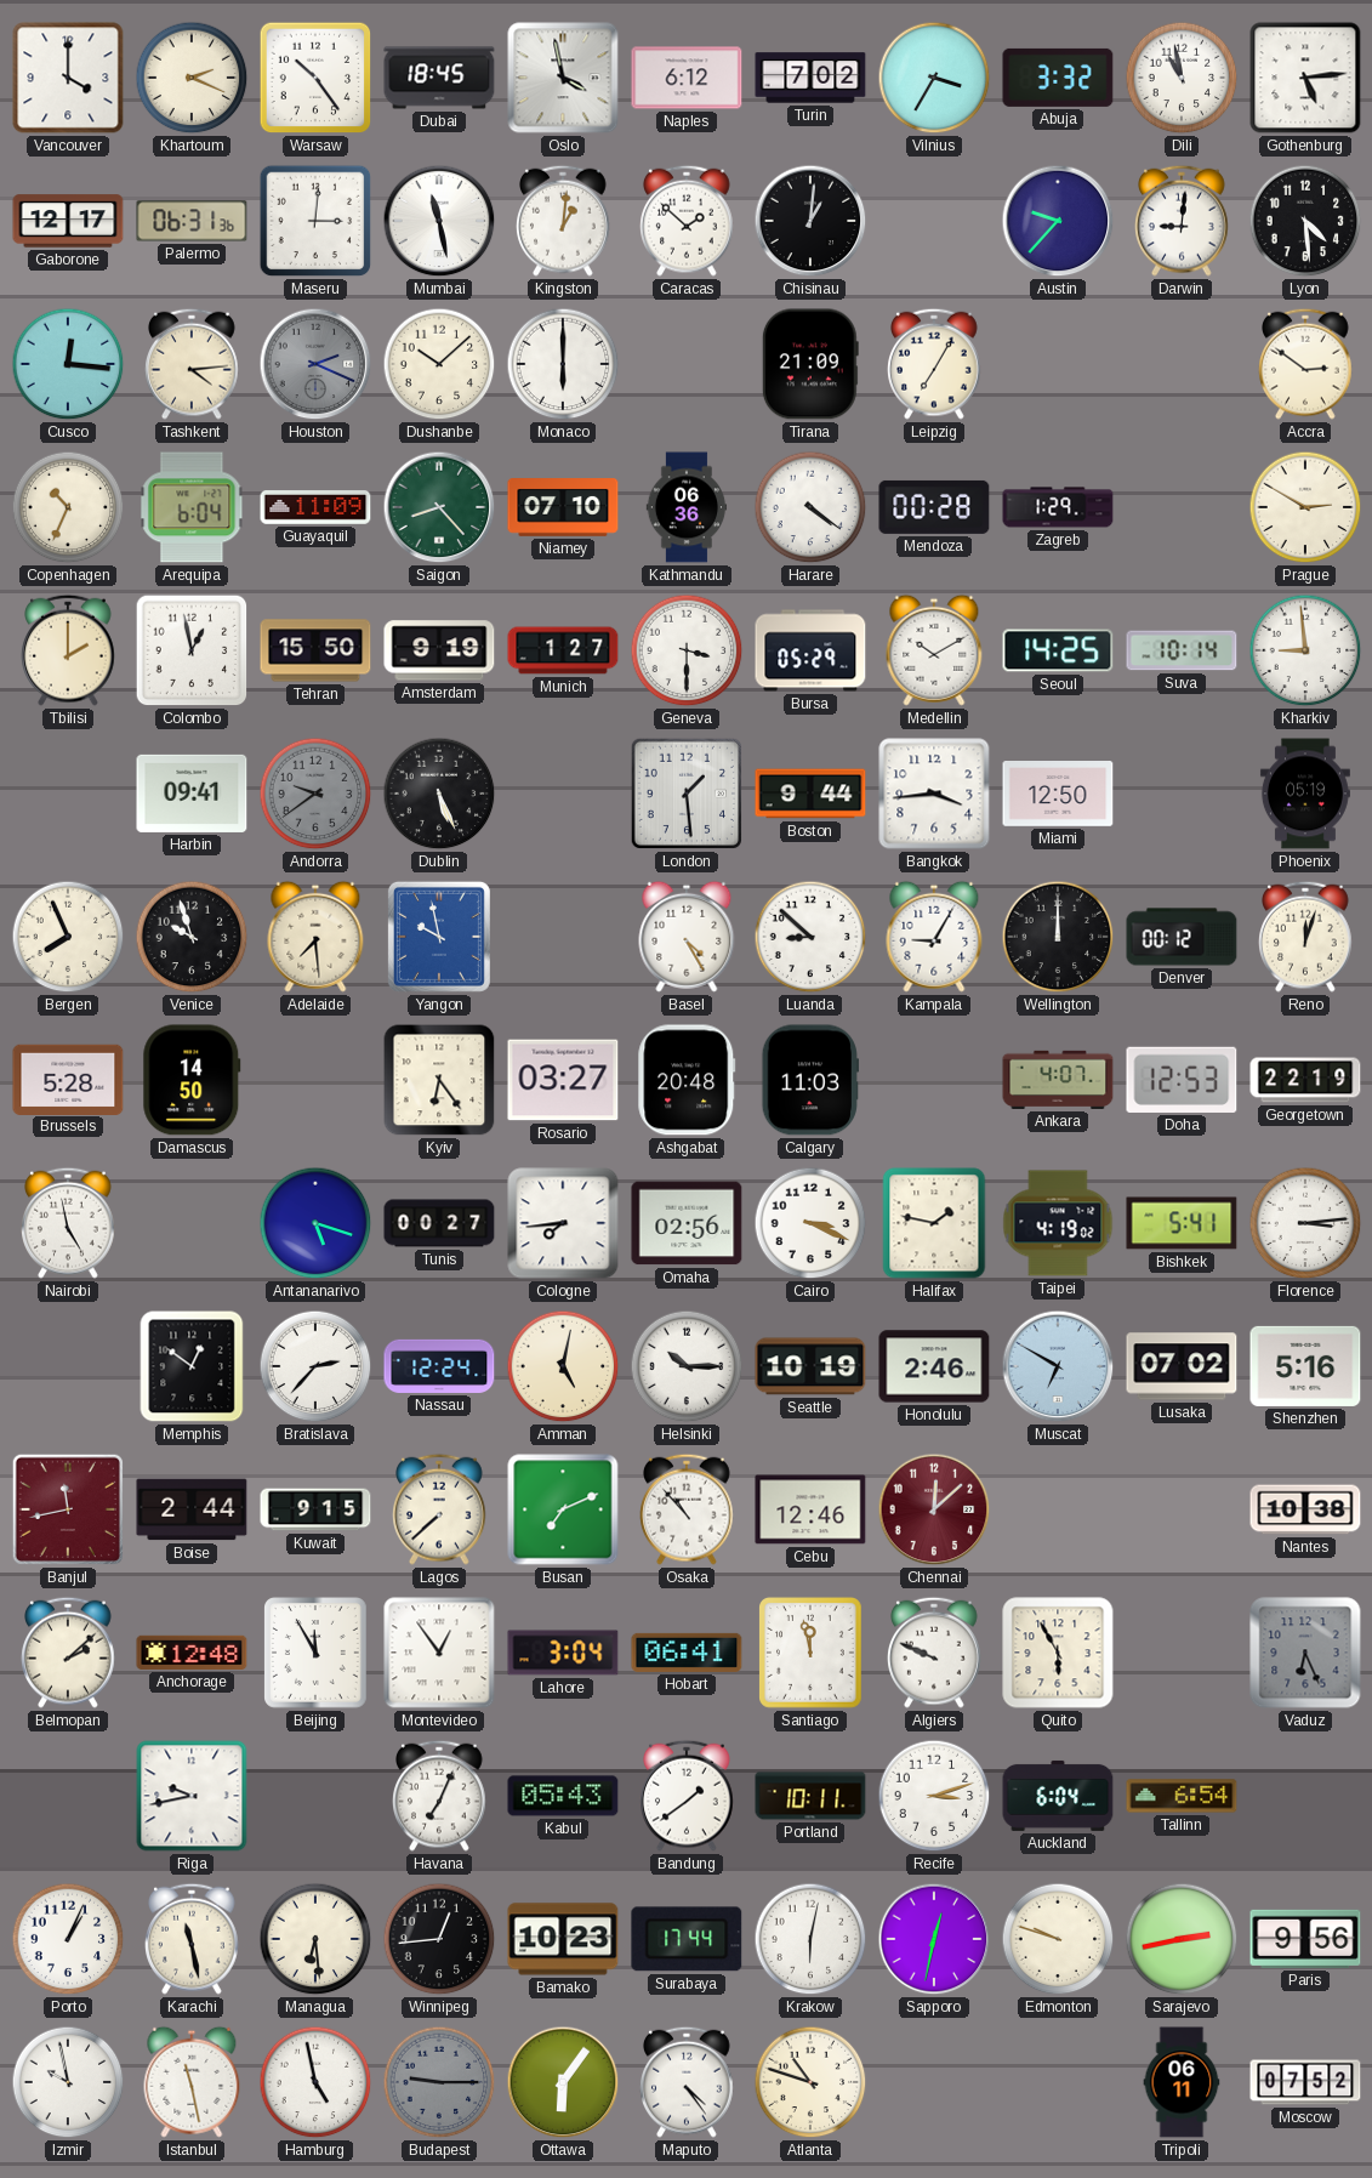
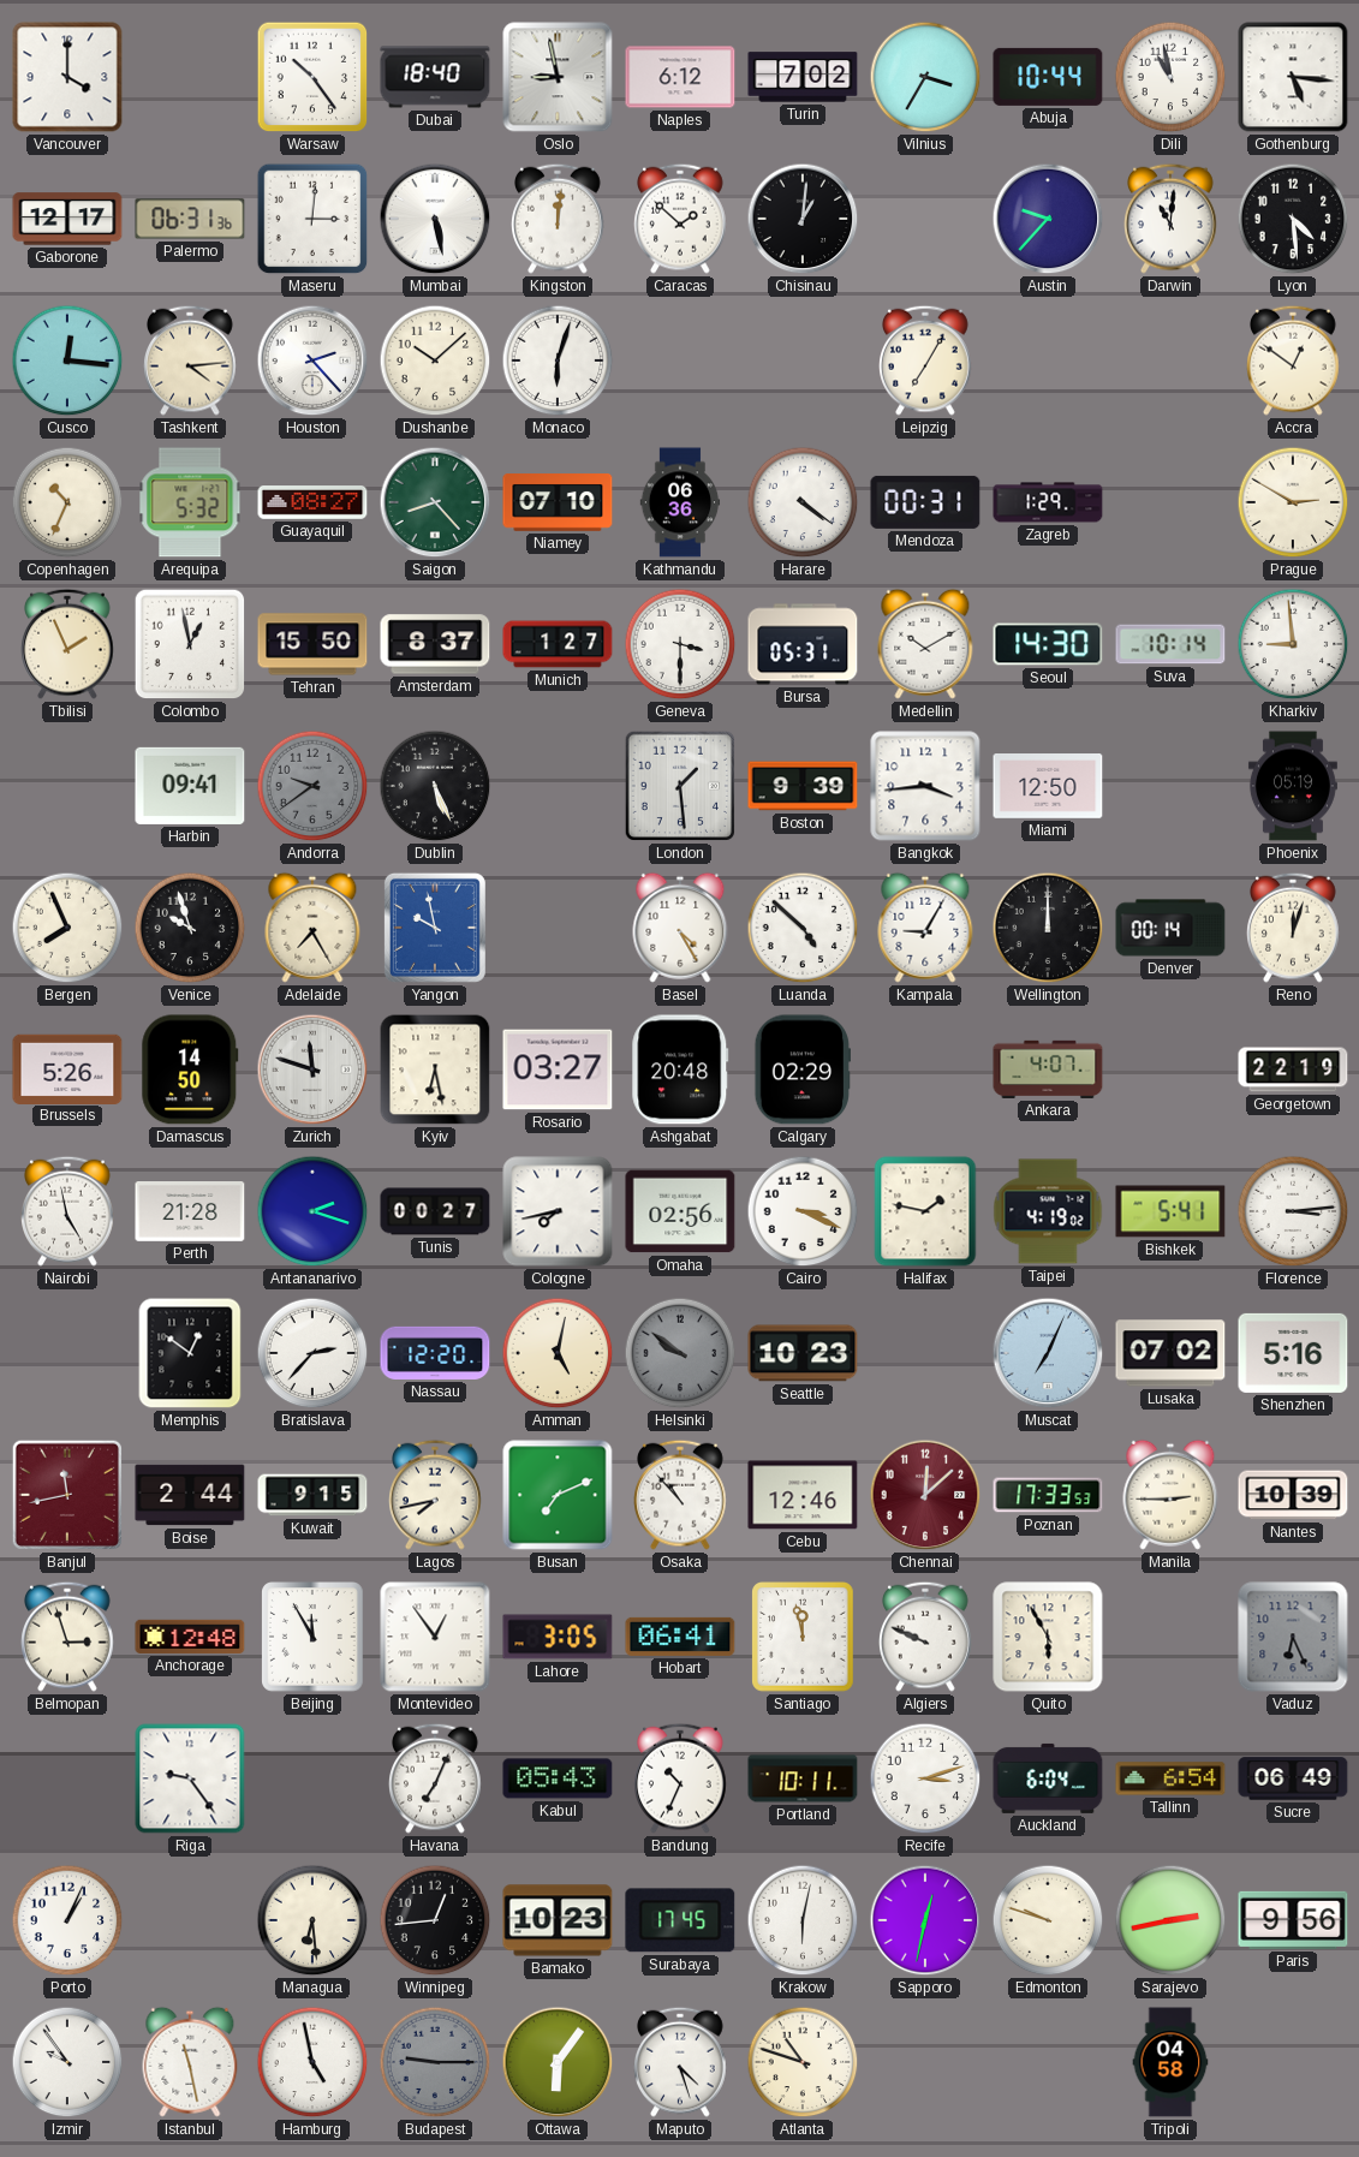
Khartoum: 2:19 -> none
Dubai: 18:45 -> 18:40
Oslo: 3:58 -> 8:58
Abuja: 3:32 -> 10:44
Gothenburg: 5:14 -> 5:16
Mumbai: 11:28 -> 5:28
Kingston: 1:01 -> 12:01
Darwin: 9:01 -> 11:01
Houston: 2:19 -> 2:23
Houston dial: grey -> white
Monaco: 6:00 -> 6:03
Tirana: 21:09 -> none
Accra: 2:51 -> 12:51
Arequipa: 6:04 -> 5:32
Guayaquil: 11:09 -> 08:27
Mendoza: 00:28 -> 00:31
Tbilisi: 2:00 -> 1:56
Amsterdam: 9:19 -> 8:37
Bursa: 05:29 -> 05:31
Seoul: 14:25 -> 14:30
Boston: 9:44 -> 9:39
Adelaide: 7:29 -> 7:25
Luanda: 8:52 -> 4:52
Denver: 00:12 -> 00:14
Brussels: 5:28 -> 5:26
Zurich: none -> 11:48
Kyiv: 6:24 -> 6:28
Calgary: 11:03 -> 02:29
Doha: 12:53 -> none
Perth: none -> 21:28
Antananarivo: 5:18 -> 2:18
Cologne: 7:44 -> 7:43
Nassau: 12:24 -> 12:20
Helsinki: 10:15 -> 9:51
Helsinki dial: white -> grey
Seattle: 10:19 -> 10:23
Honolulu: 2:46 -> none
Muscat: 6:50 -> 7:04
Lagos: 7:38 -> 7:43
Poznan: none -> 17:33
Manila: none -> 2:45
Nantes: 10:38 -> 10:39
Belmopan: 2:08 -> 2:57
Lahore: 3:04 -> 3:05
Riga: 9:43 -> 9:24
Bandung: 1:39 -> 10:34
Sucre: none -> 06:49
Karachi: 11:28 -> none
Surabaya: 17:44 -> 17:45
Izmir: 9:58 -> 9:54
Maputo: 4:24 -> 4:27
Tripoli: 06:11 -> 04:58
Moscow: 07:52 -> none
